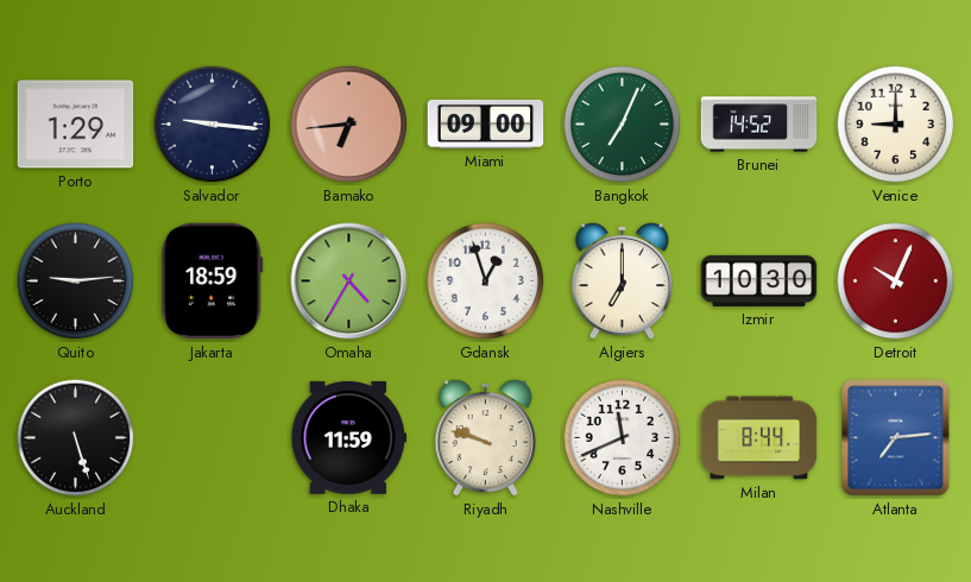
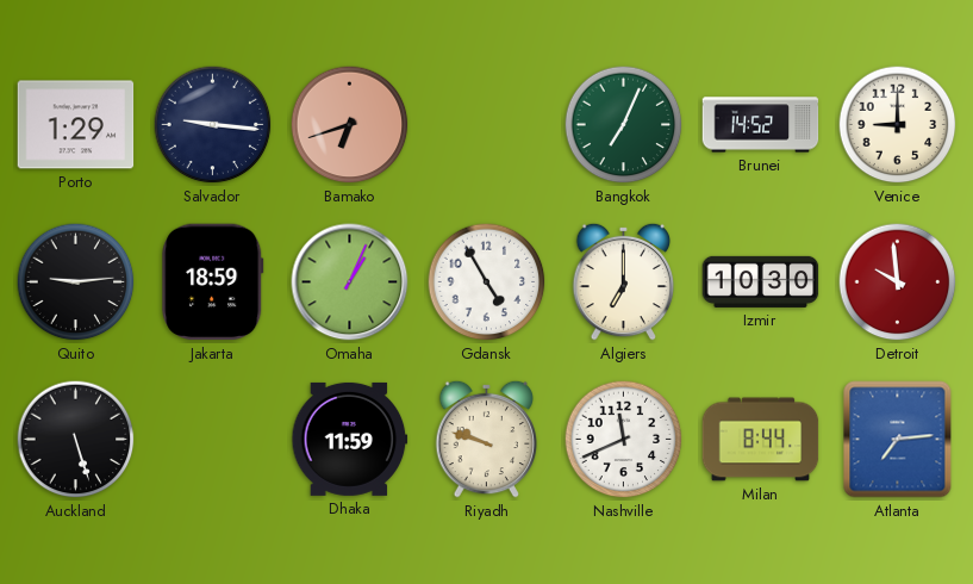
Bamako: 6:44 -> 6:42
Miami: 09:00 -> none
Omaha: 4:35 -> 1:04
Gdansk: 12:57 -> 4:55
Detroit: 10:04 -> 9:59
